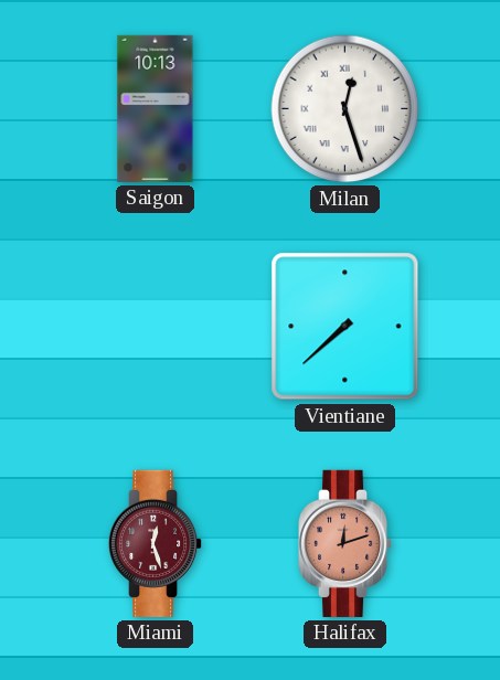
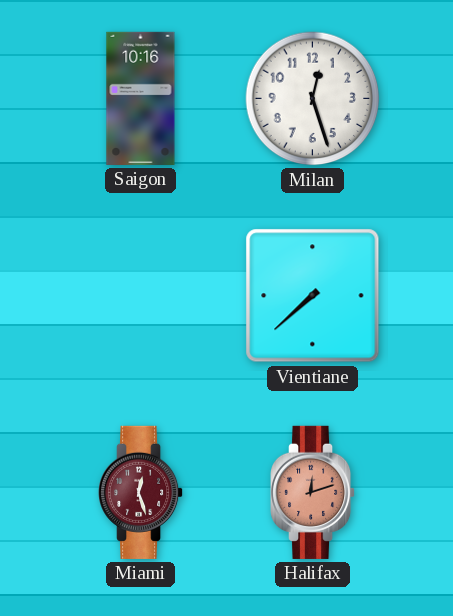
Saigon: 10:13 -> 10:16
Milan numerals: Roman -> Arabic
